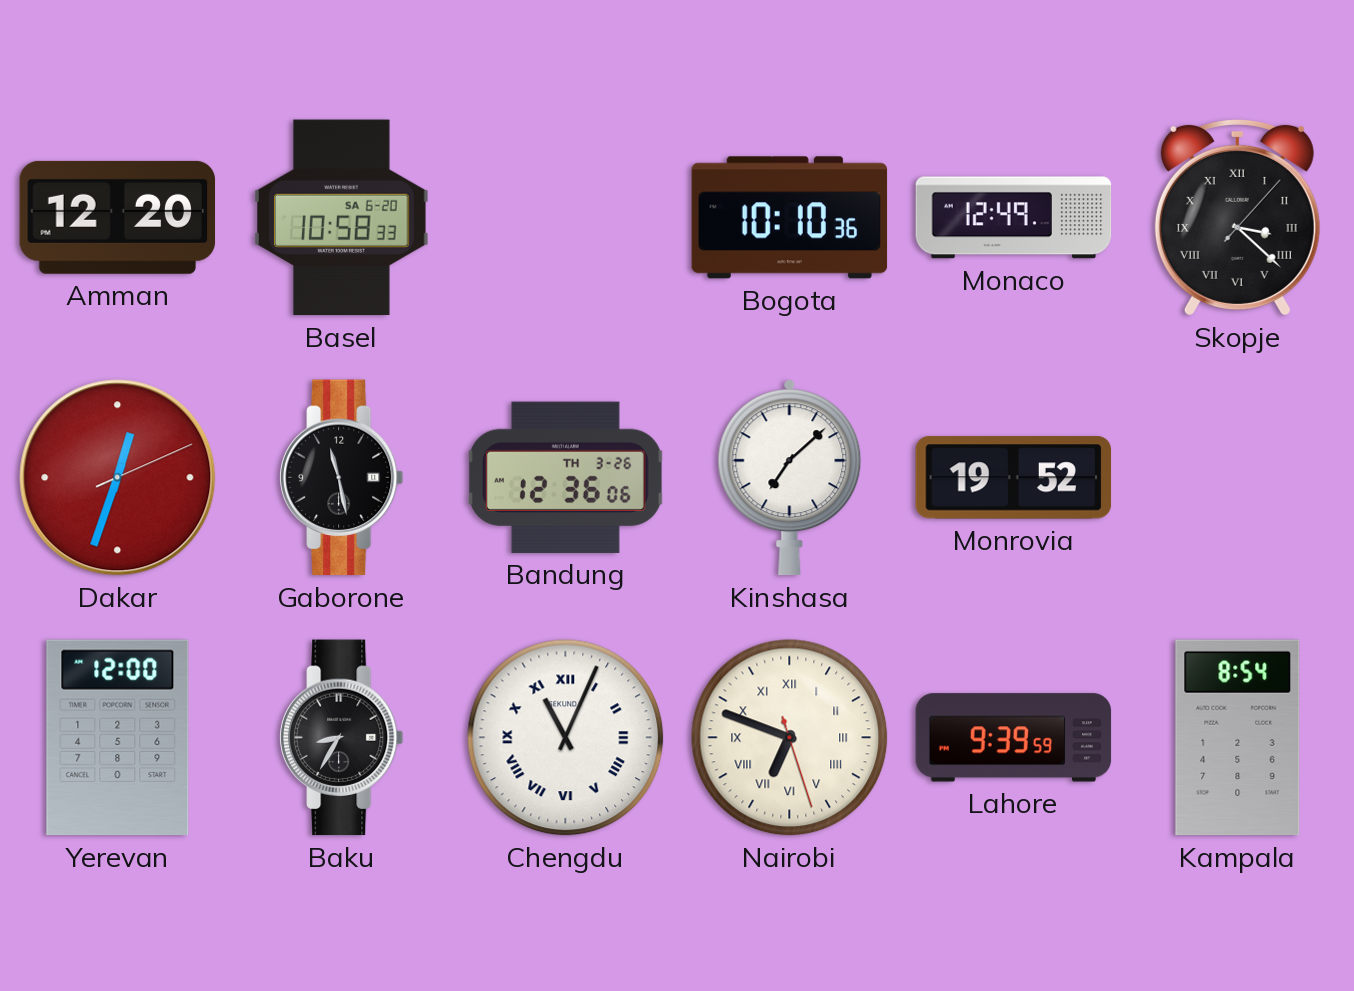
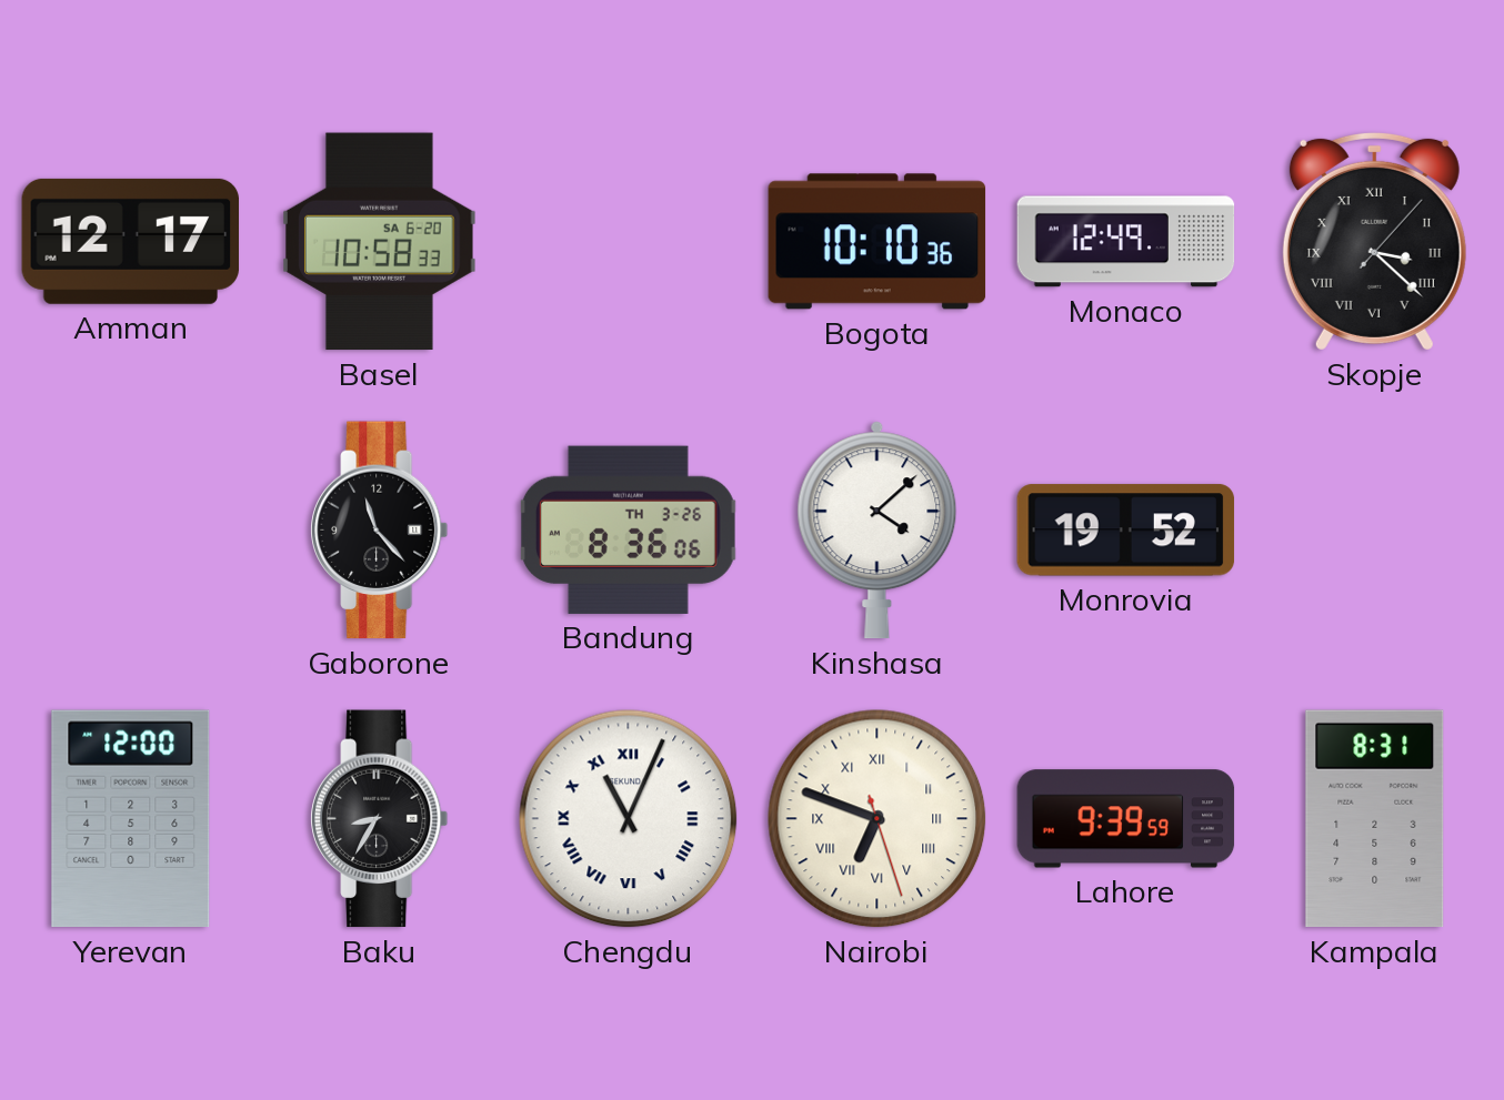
Amman: 12:20 -> 12:17
Dakar: 12:33 -> none
Gaborone: 11:28 -> 11:23
Bandung: 12:36 -> 8:36
Kinshasa: 7:08 -> 4:08
Kampala: 8:54 -> 8:31
